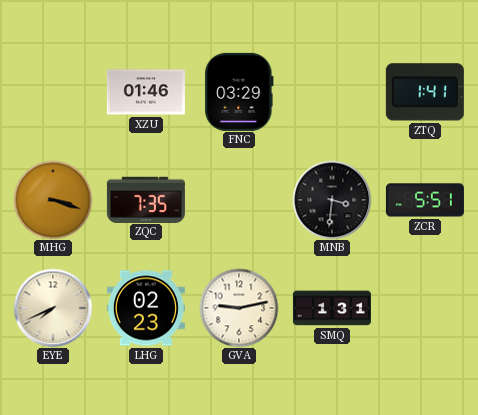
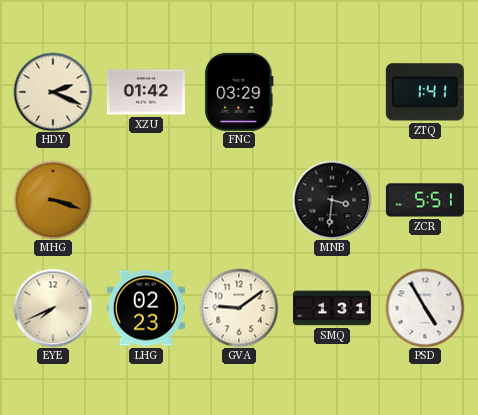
HDY: none -> 2:19
XZU: 01:46 -> 01:42
ZQC: 7:35 -> none
GVA: 9:13 -> 9:09
PSD: none -> 4:55
